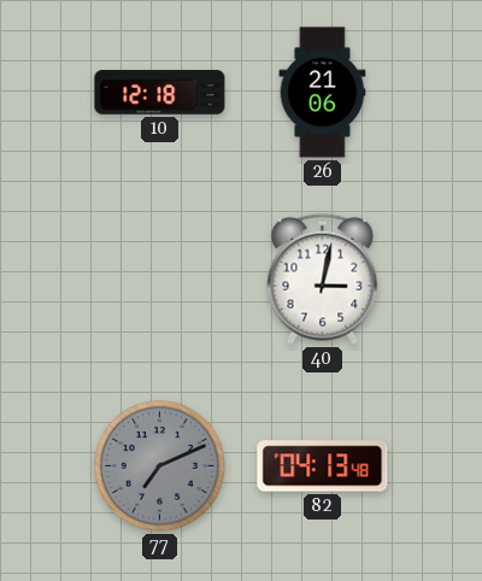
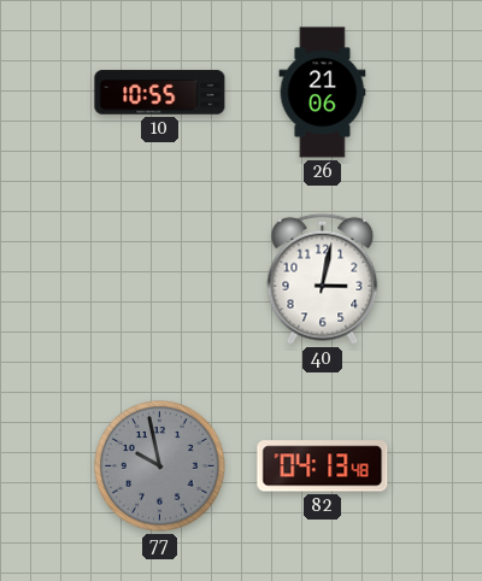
10: 12:18 -> 10:55
77: 7:11 -> 9:58
